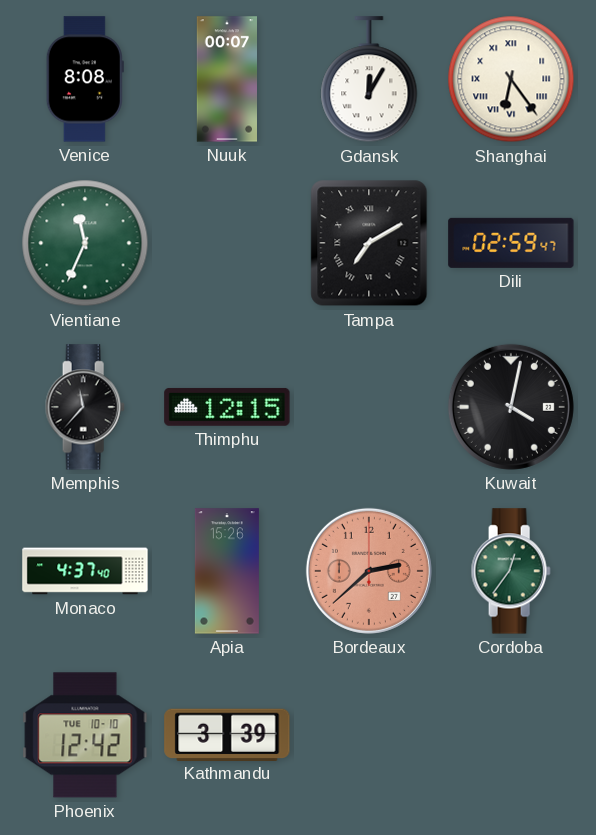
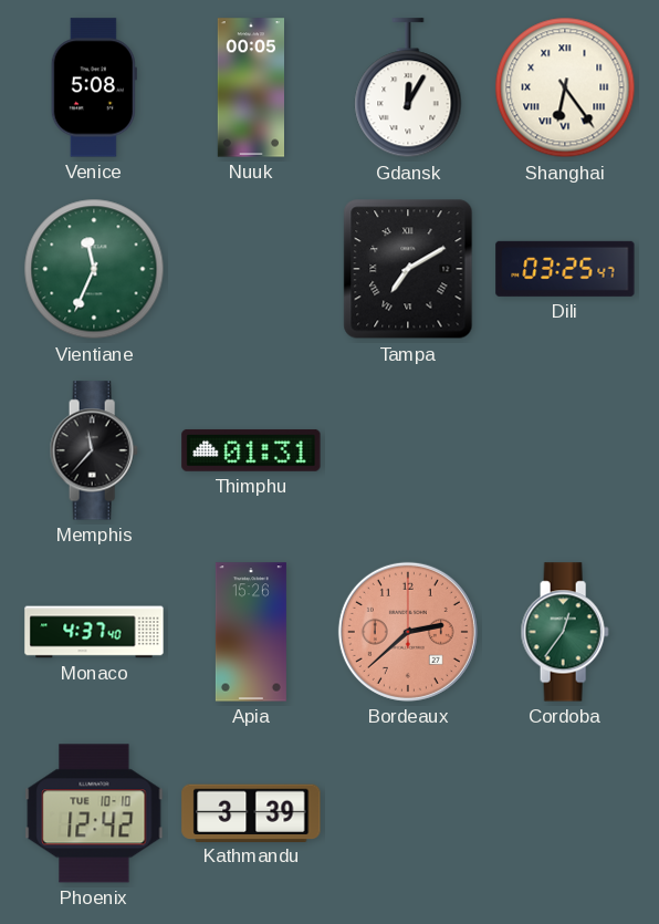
Venice: 8:08 -> 5:08
Nuuk: 00:07 -> 00:05
Dili: 02:59 -> 03:25
Thimphu: 12:15 -> 01:31
Kuwait: 4:02 -> none
